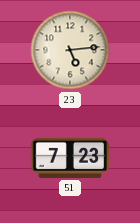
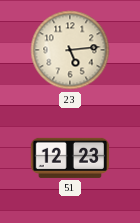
51: 7:23 -> 12:23
